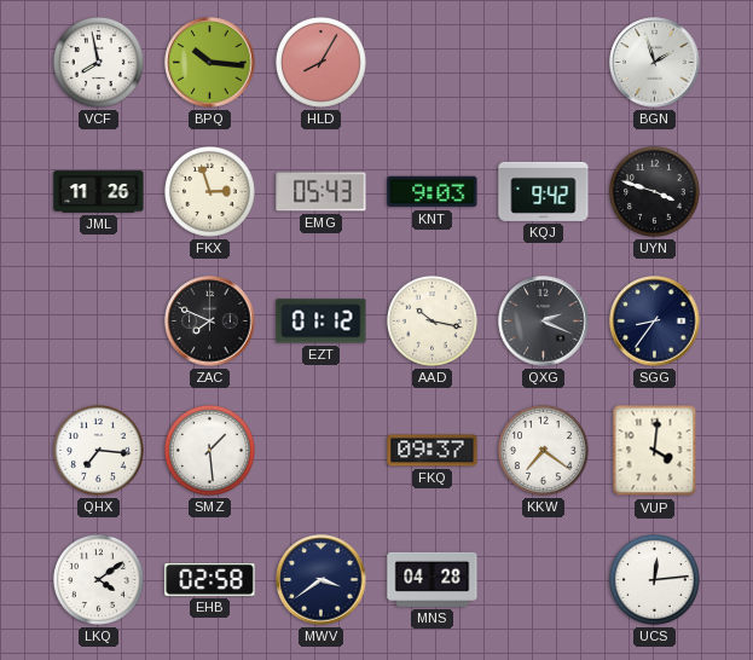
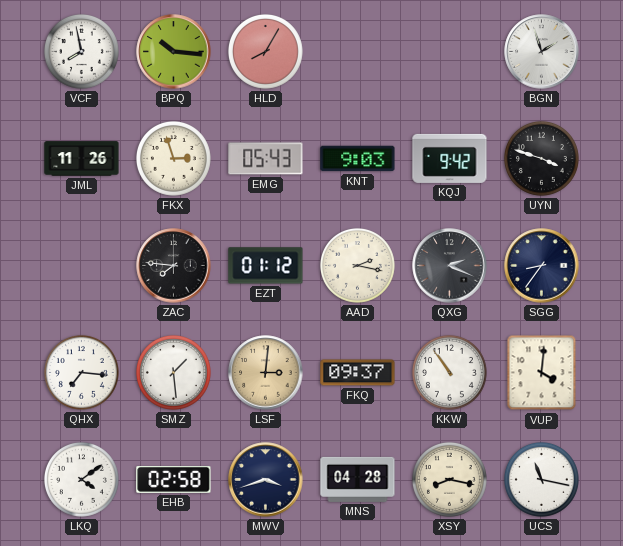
ZAC: 7:49 -> 7:46
AAD: 10:17 -> 2:17
LSF: none -> 3:01
KKW: 7:21 -> 10:54
MWV: 3:39 -> 3:42
XSY: none -> 8:17
UCS: 12:14 -> 11:17
